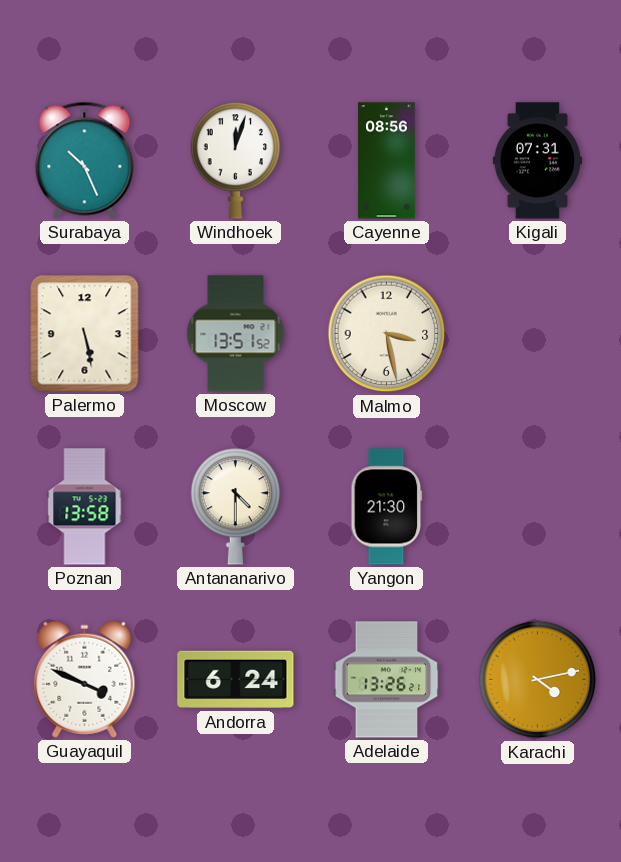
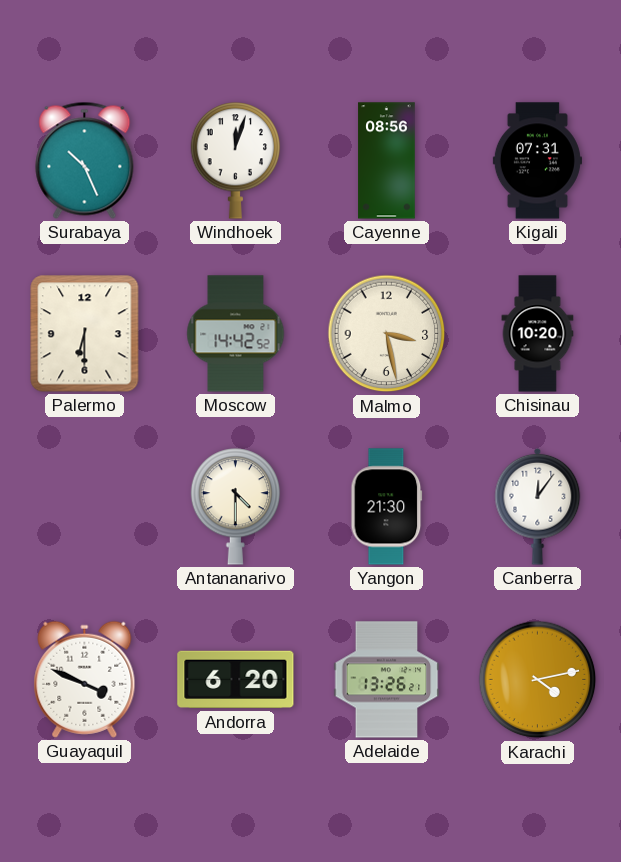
Palermo: 5:28 -> 6:30
Moscow: 13:51 -> 14:42
Chisinau: none -> 10:20
Poznan: 13:58 -> none
Canberra: none -> 12:06
Andorra: 6:24 -> 6:20
